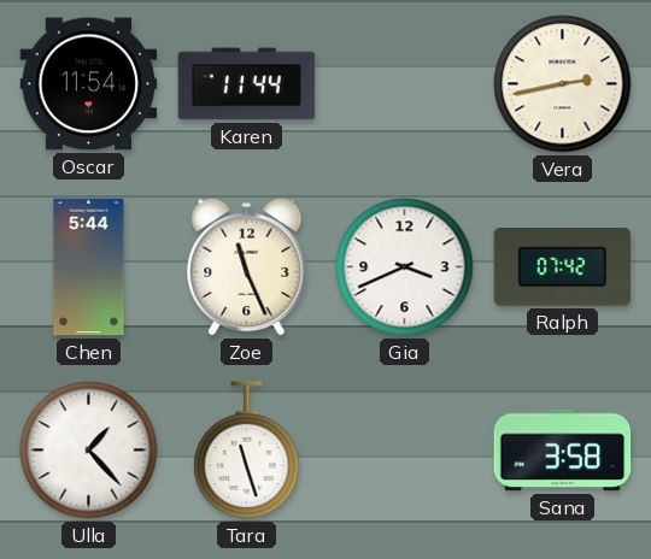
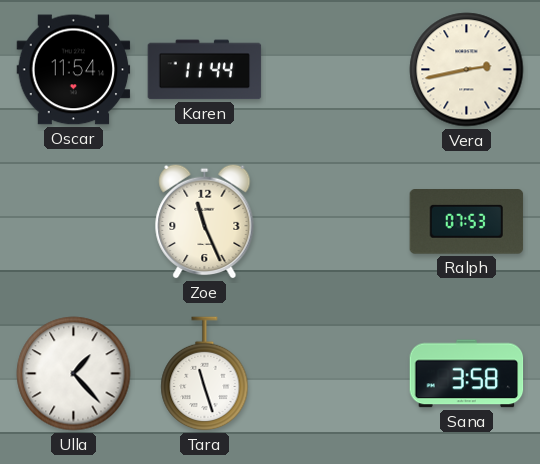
Chen: 5:44 -> none
Gia: 3:41 -> none
Ralph: 07:42 -> 07:53
